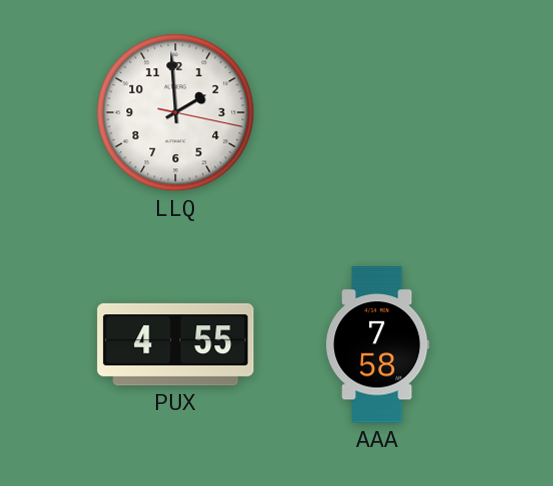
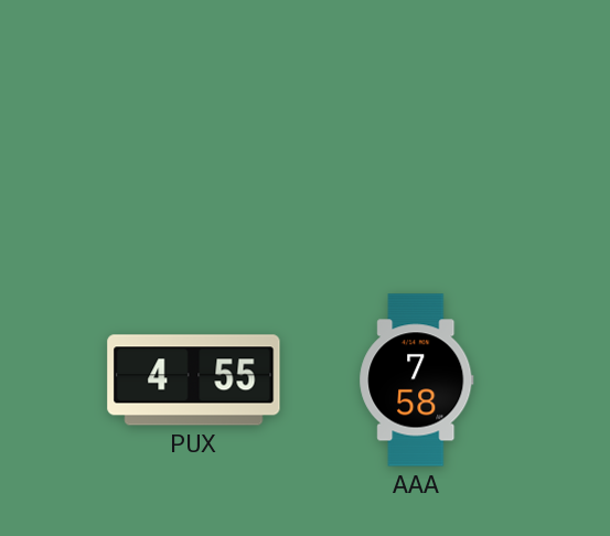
LLQ: 1:59 -> none
